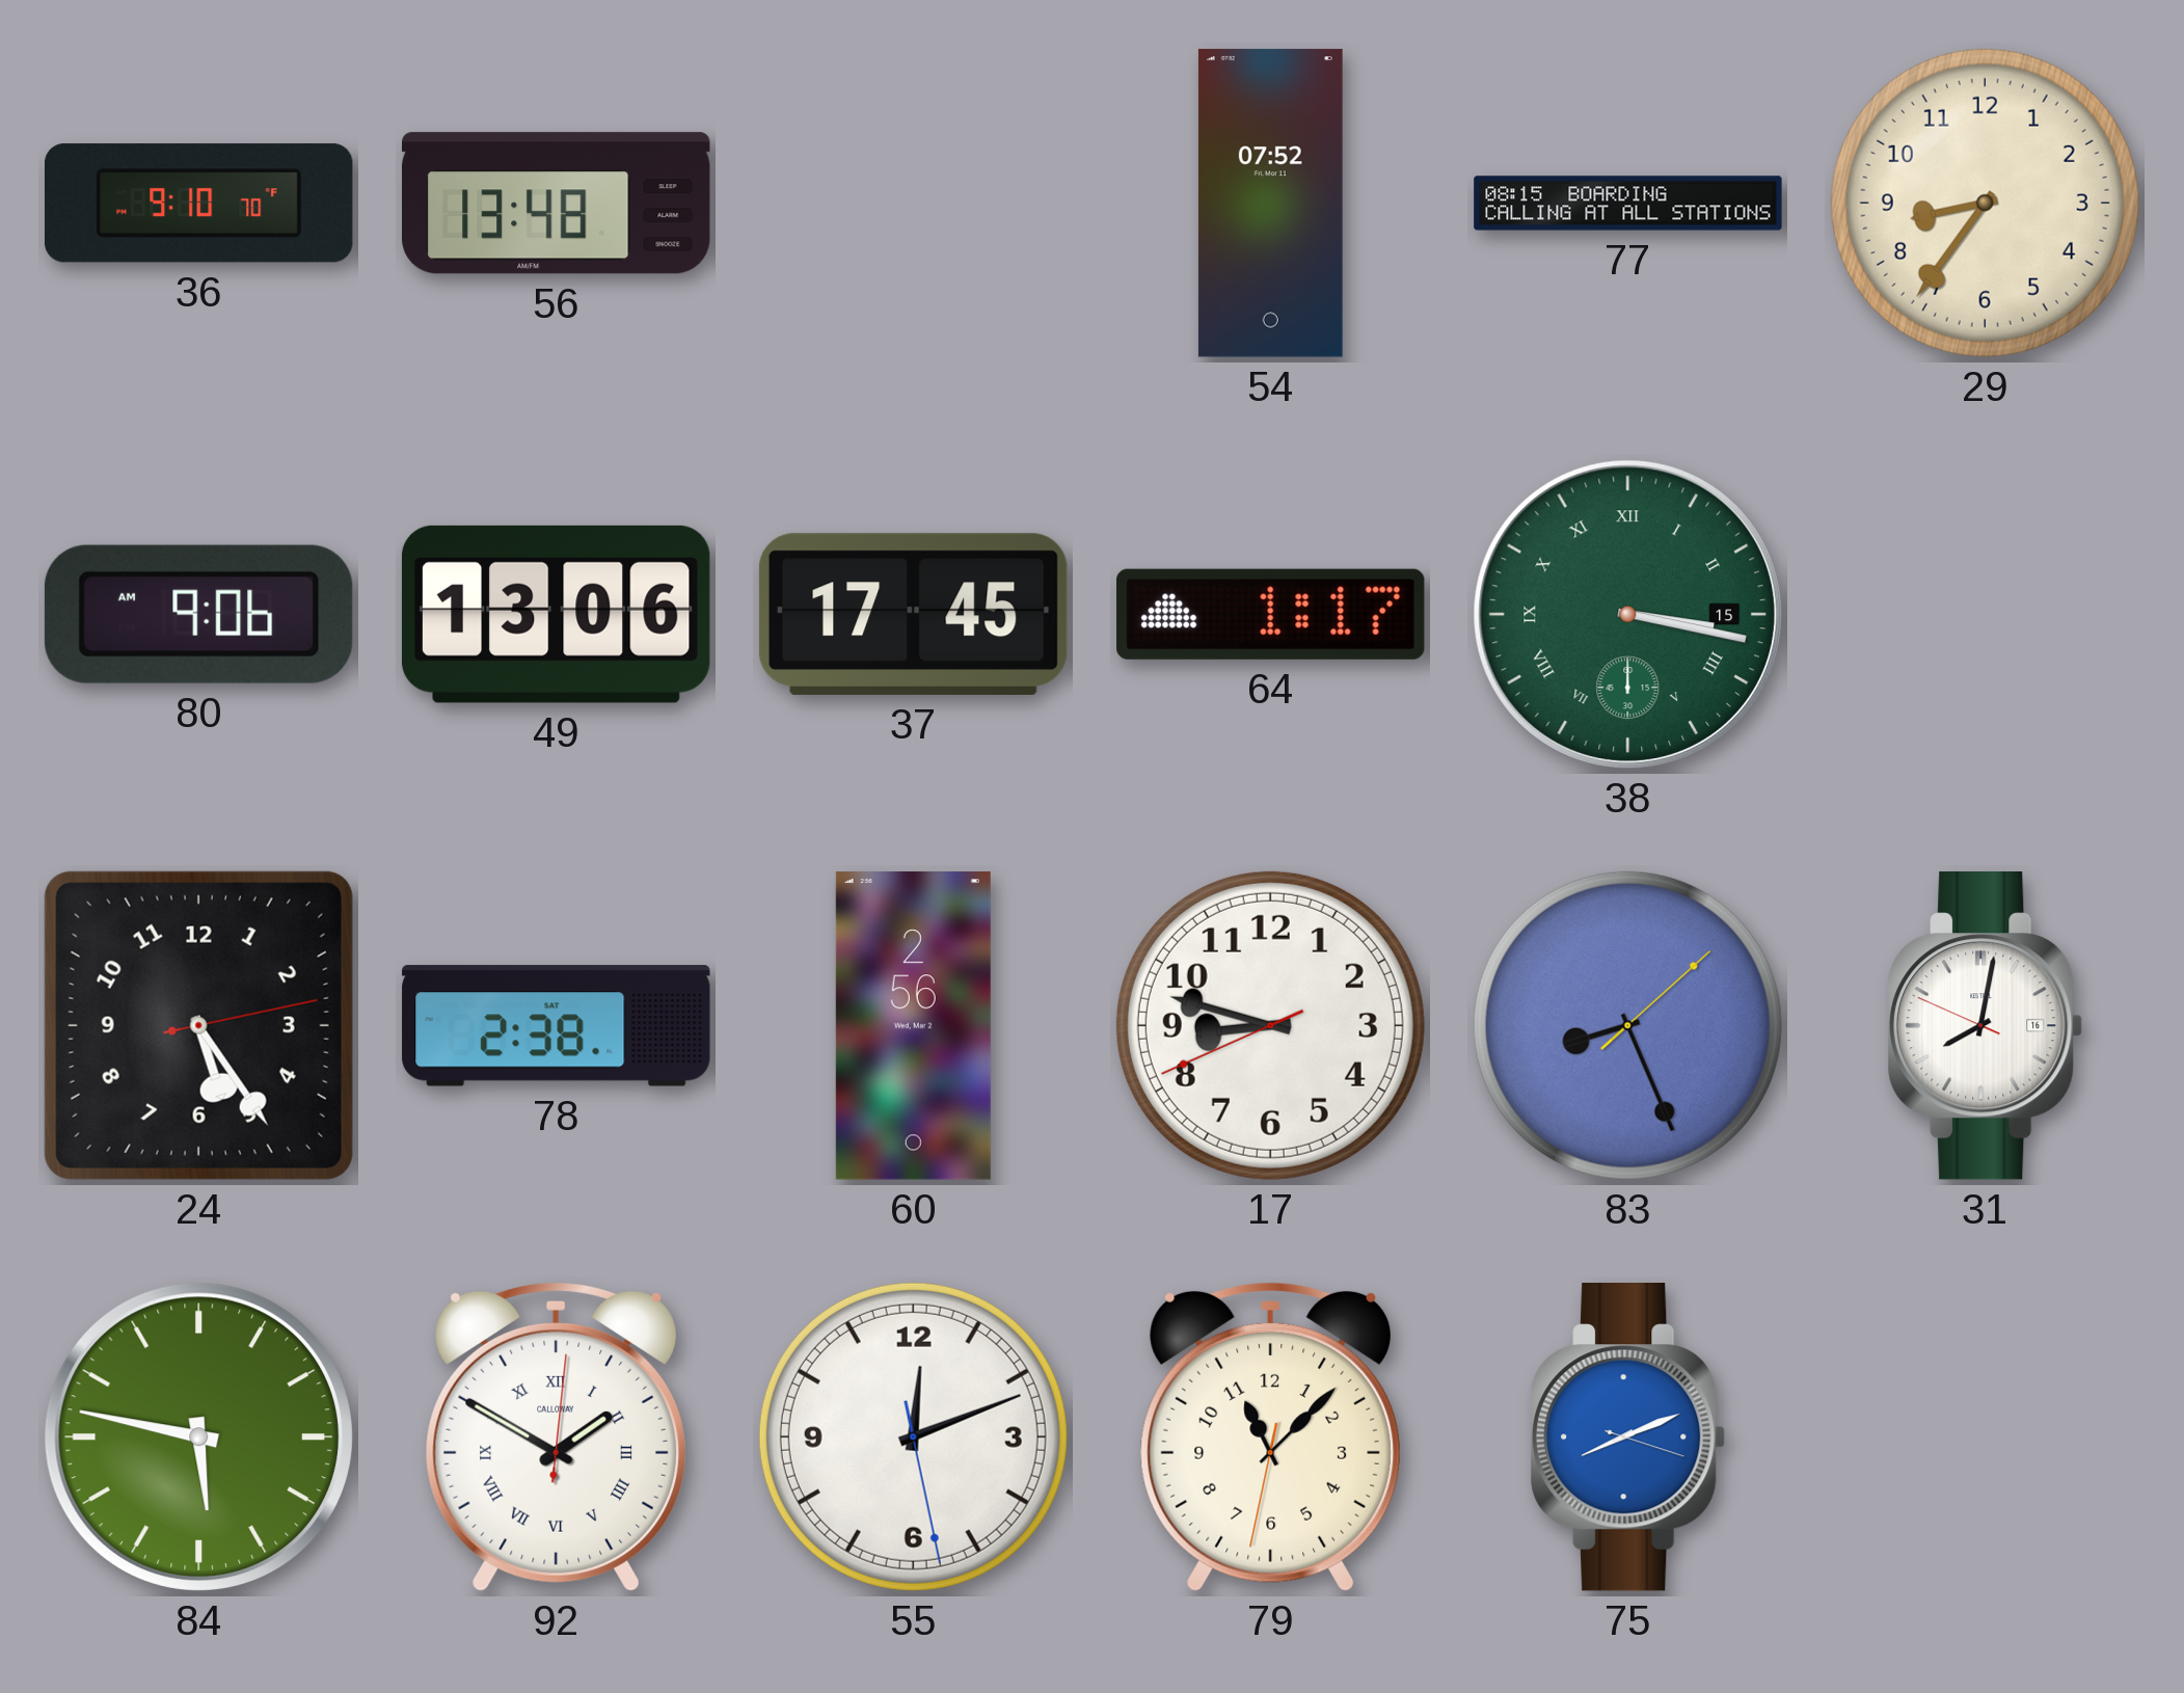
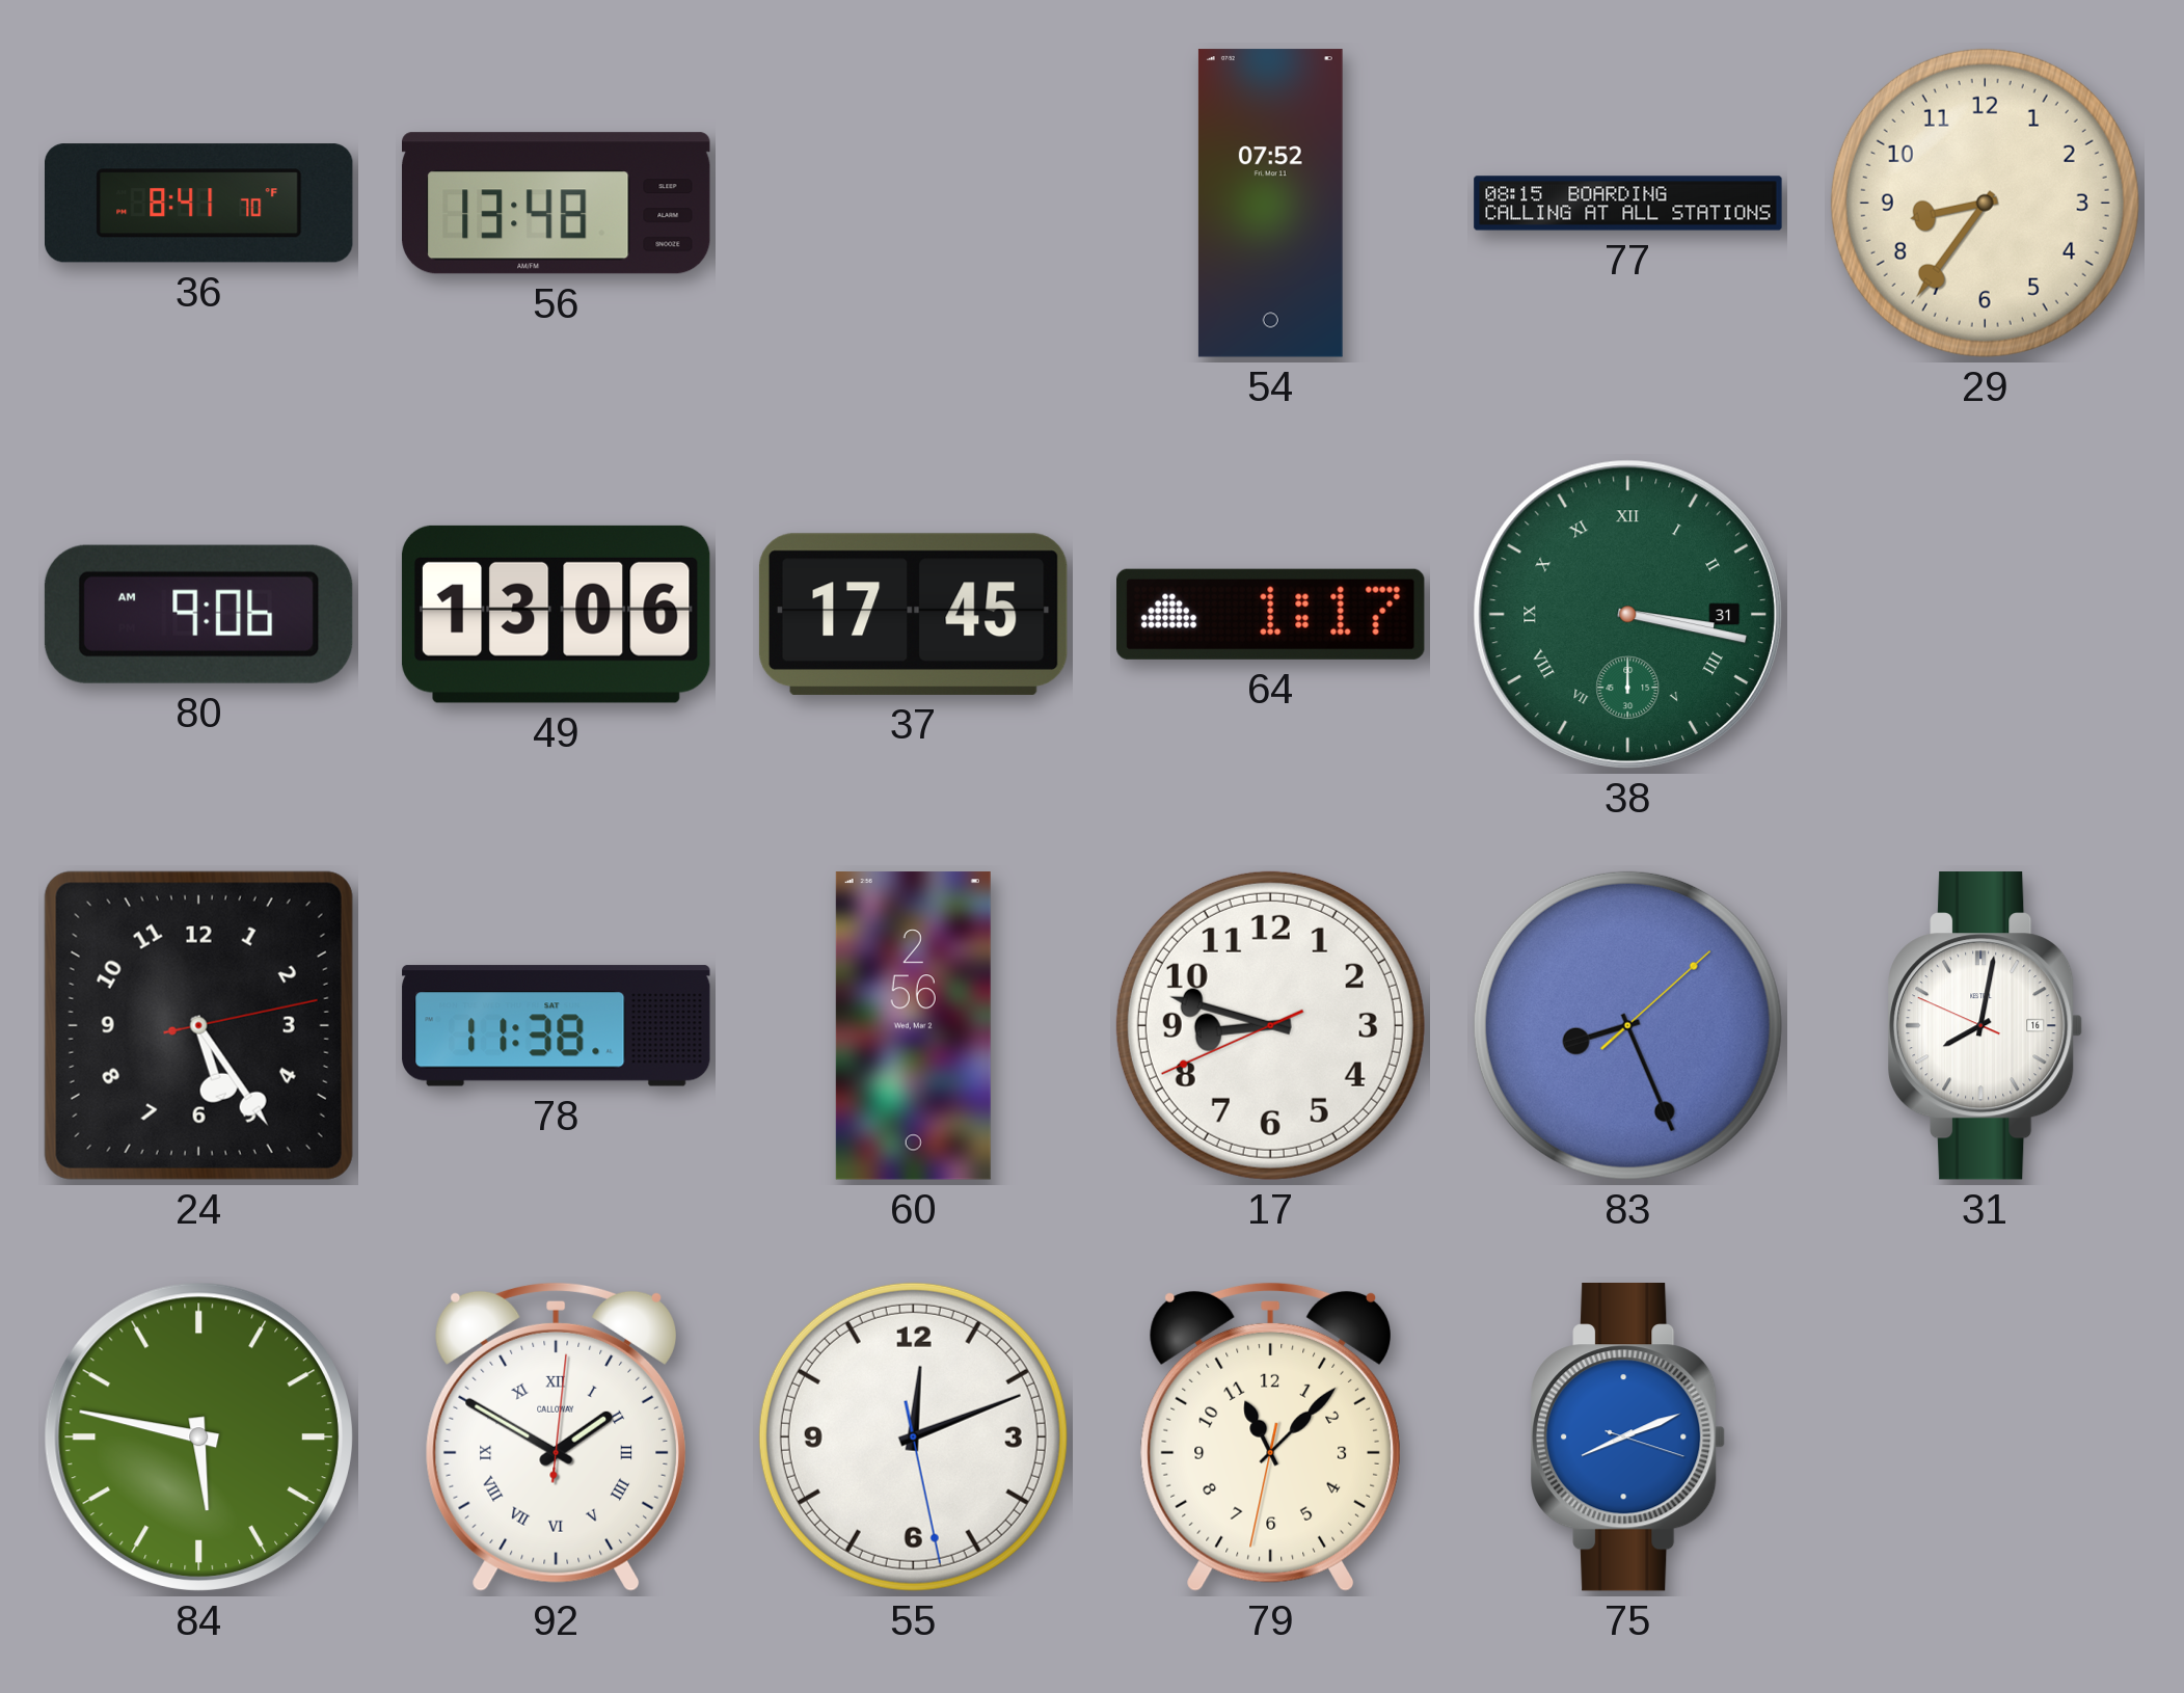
36: 9:10 -> 8:41
38 date: 15 -> 31
78: 2:38 -> 11:38
